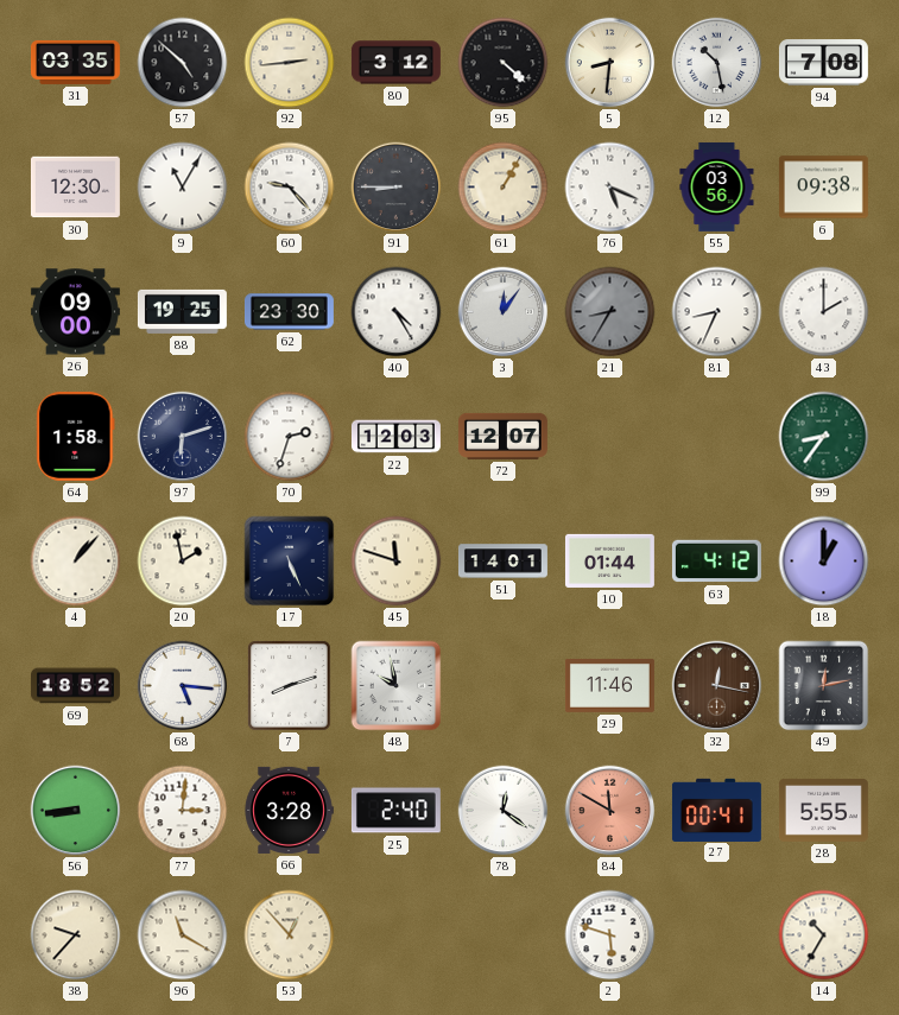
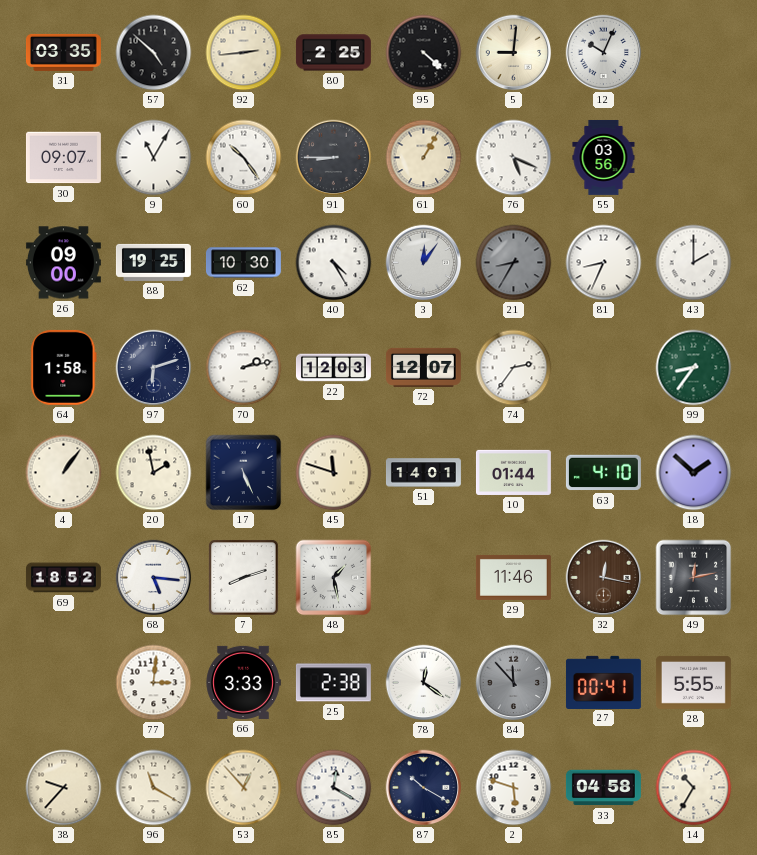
80: 3:12 -> 2:25
5: 8:31 -> 9:01
12: 10:28 -> 10:04
94: 7:08 -> none
30: 12:30 -> 09:07
60: 9:23 -> 10:24
6: 09:38 -> none
62: 23:30 -> 10:30
70: 2:33 -> 2:13
74: none -> 2:36
4: 1:07 -> 1:06
63: 4:12 -> 4:10
18: 1:00 -> 1:52
48: 9:58 -> 1:28
56: 8:44 -> none
66: 3:28 -> 3:33
25: 2:40 -> 2:38
84: 11:50 -> 11:53
84 dial: salmon -> grey
85: none -> 12:20
87: none -> 10:20
33: none -> 04:58
